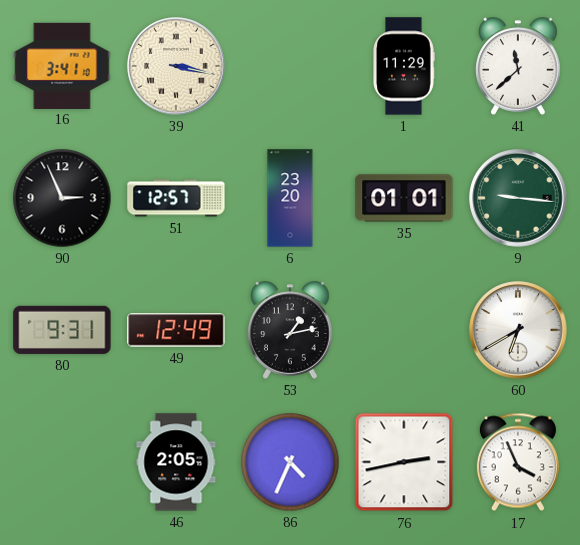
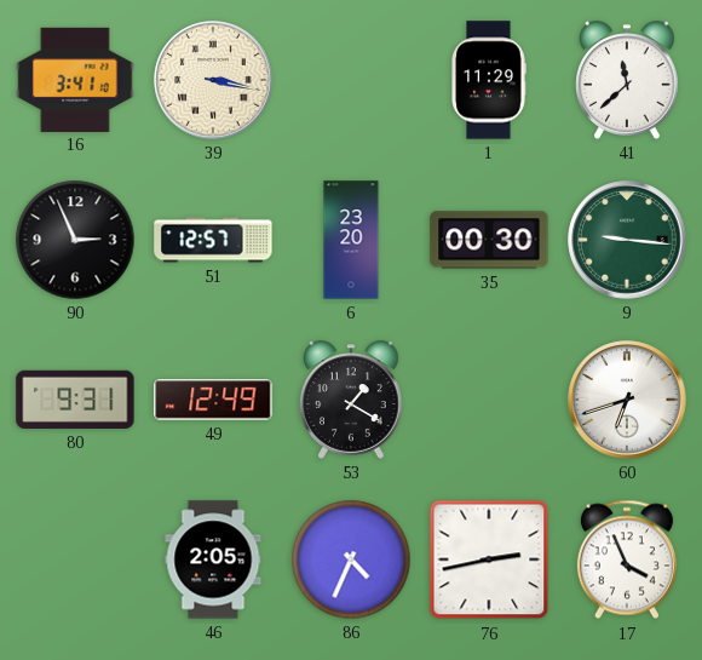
35: 01:01 -> 00:30
53: 1:13 -> 1:20
60: 6:40 -> 6:42
